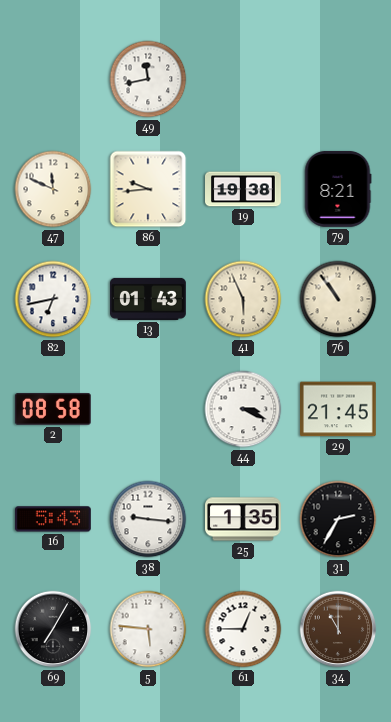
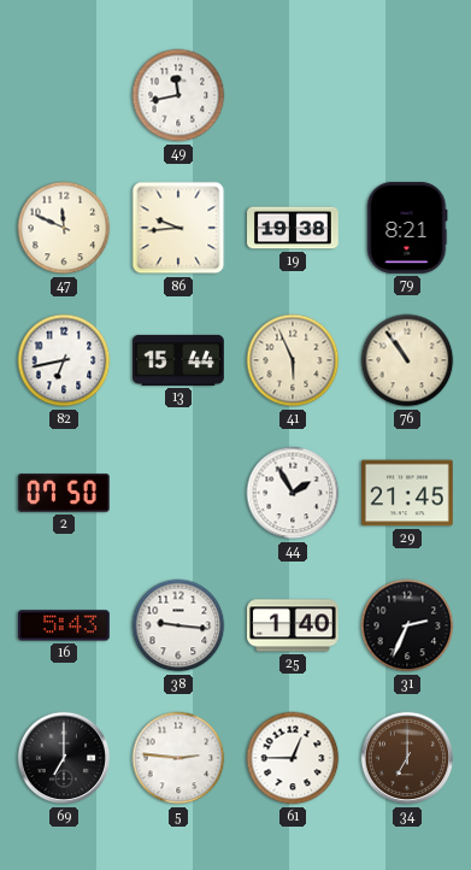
13: 01:43 -> 15:44
2: 08:58 -> 07:50
44: 3:19 -> 1:55
25: 1:35 -> 1:40
31: 2:35 -> 2:34
69: 7:05 -> 7:00
5: 5:46 -> 2:46
34: 11:00 -> 7:00
